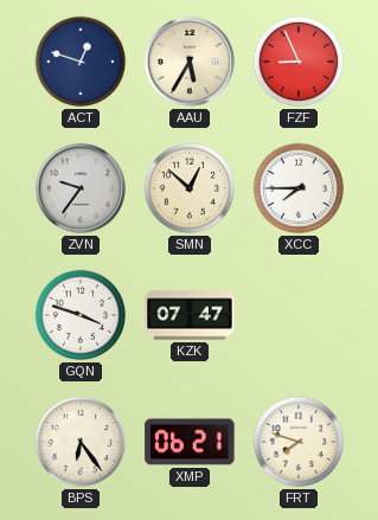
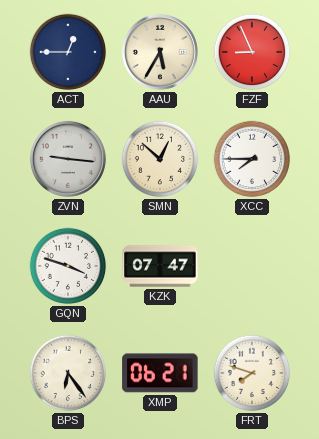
ACT: 12:48 -> 12:45
ZVN: 9:36 -> 9:16
